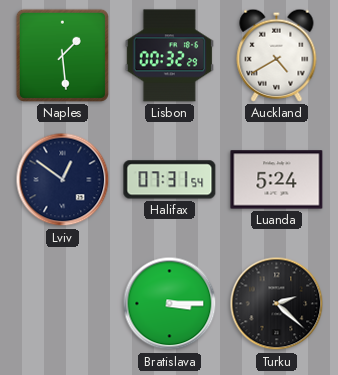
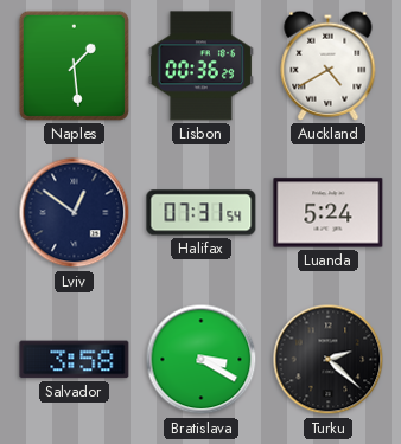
Lisbon: 00:32 -> 00:36
Salvador: none -> 3:58
Bratislava: 3:15 -> 3:20
